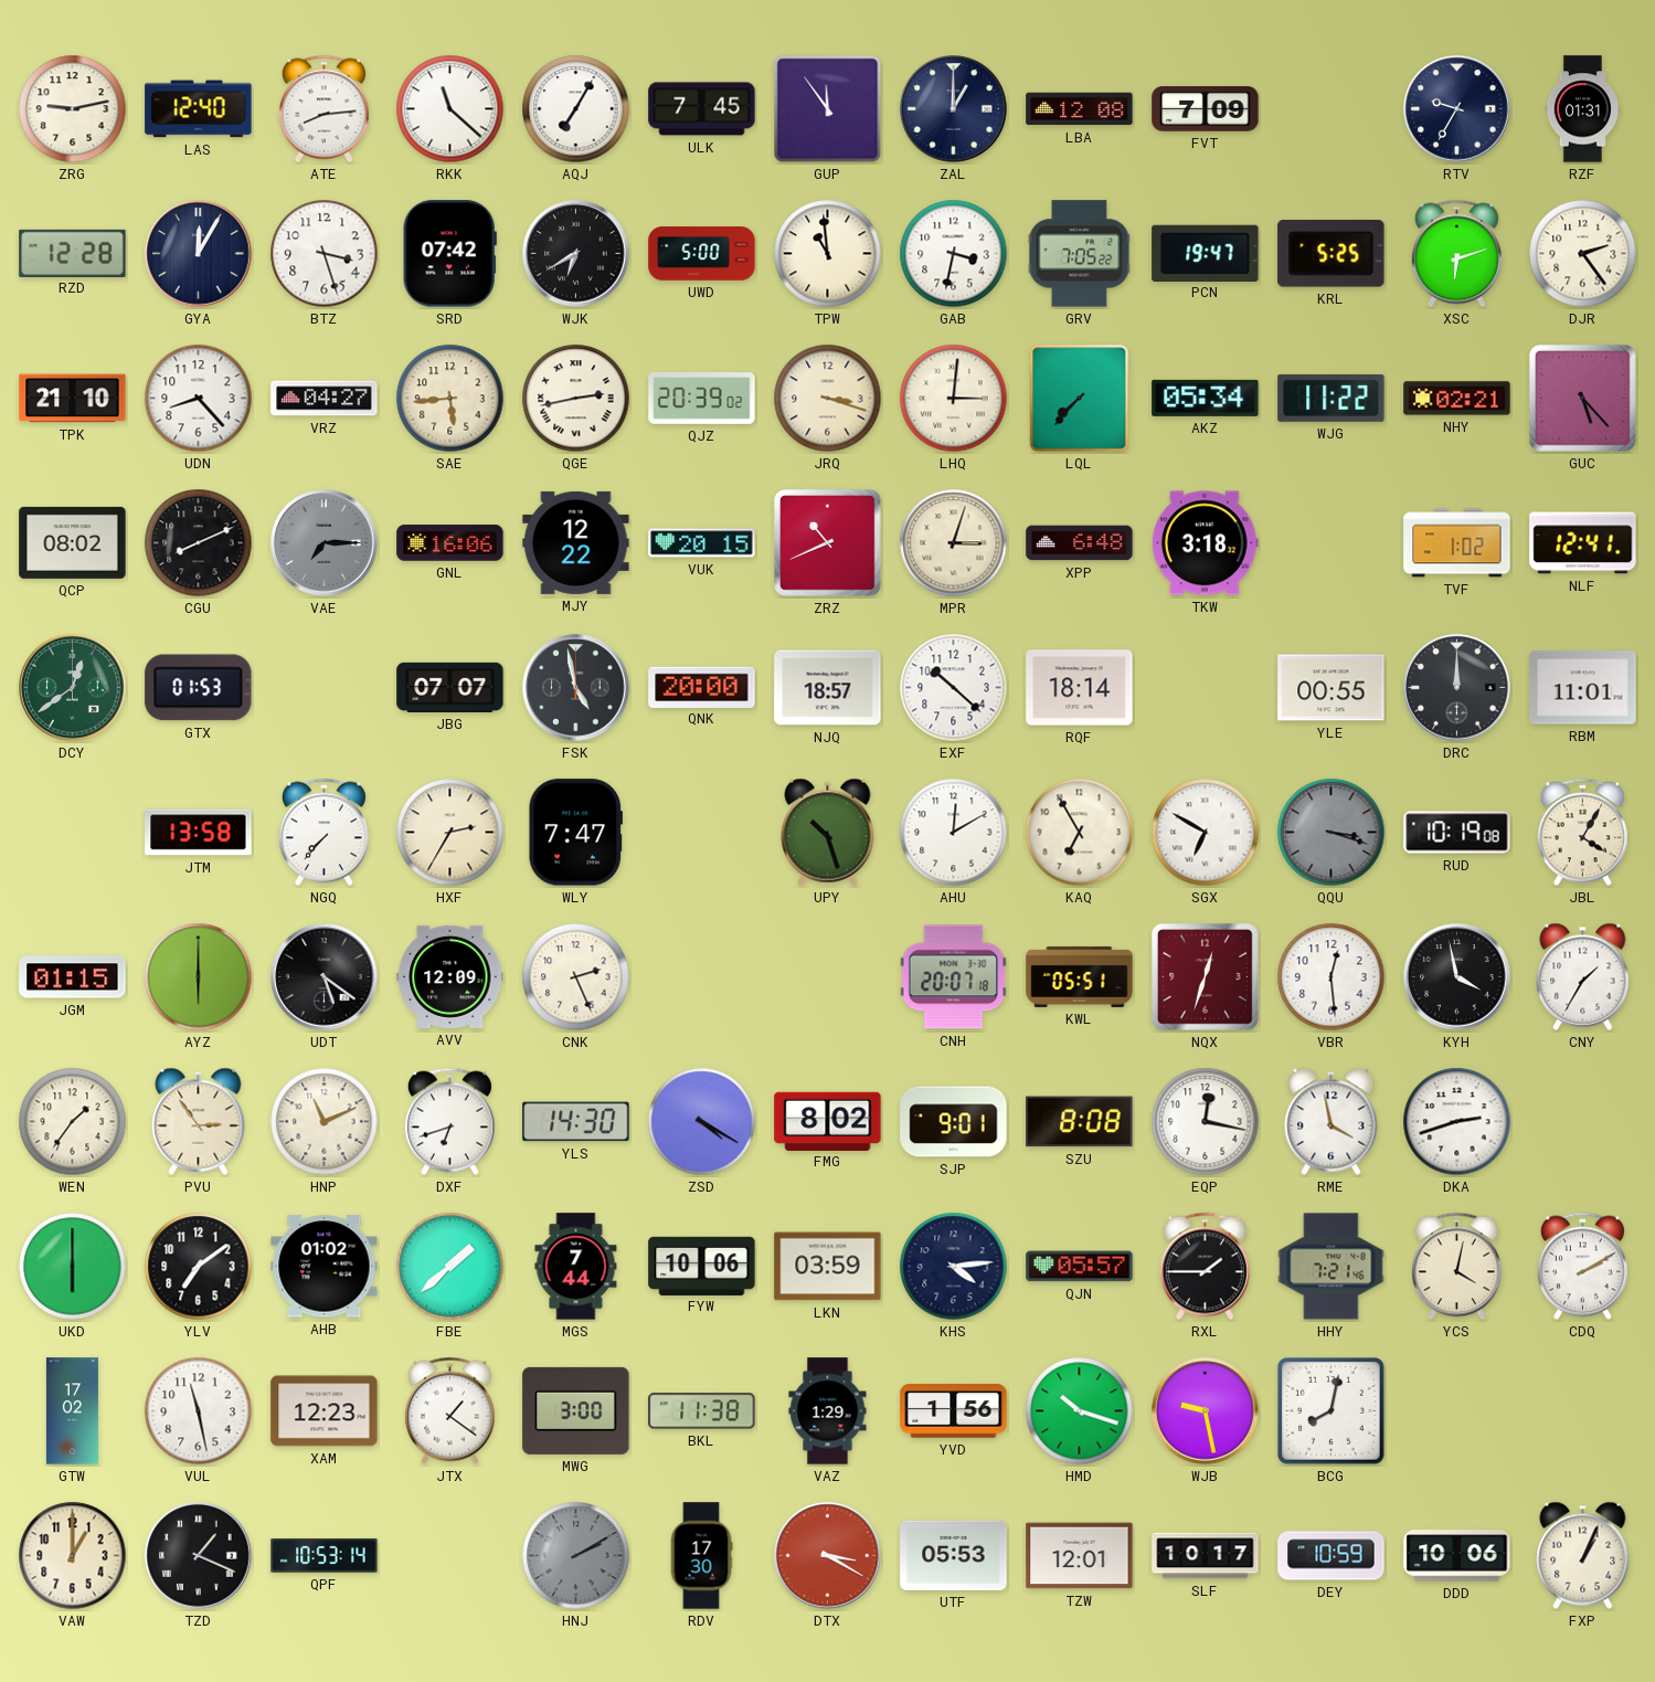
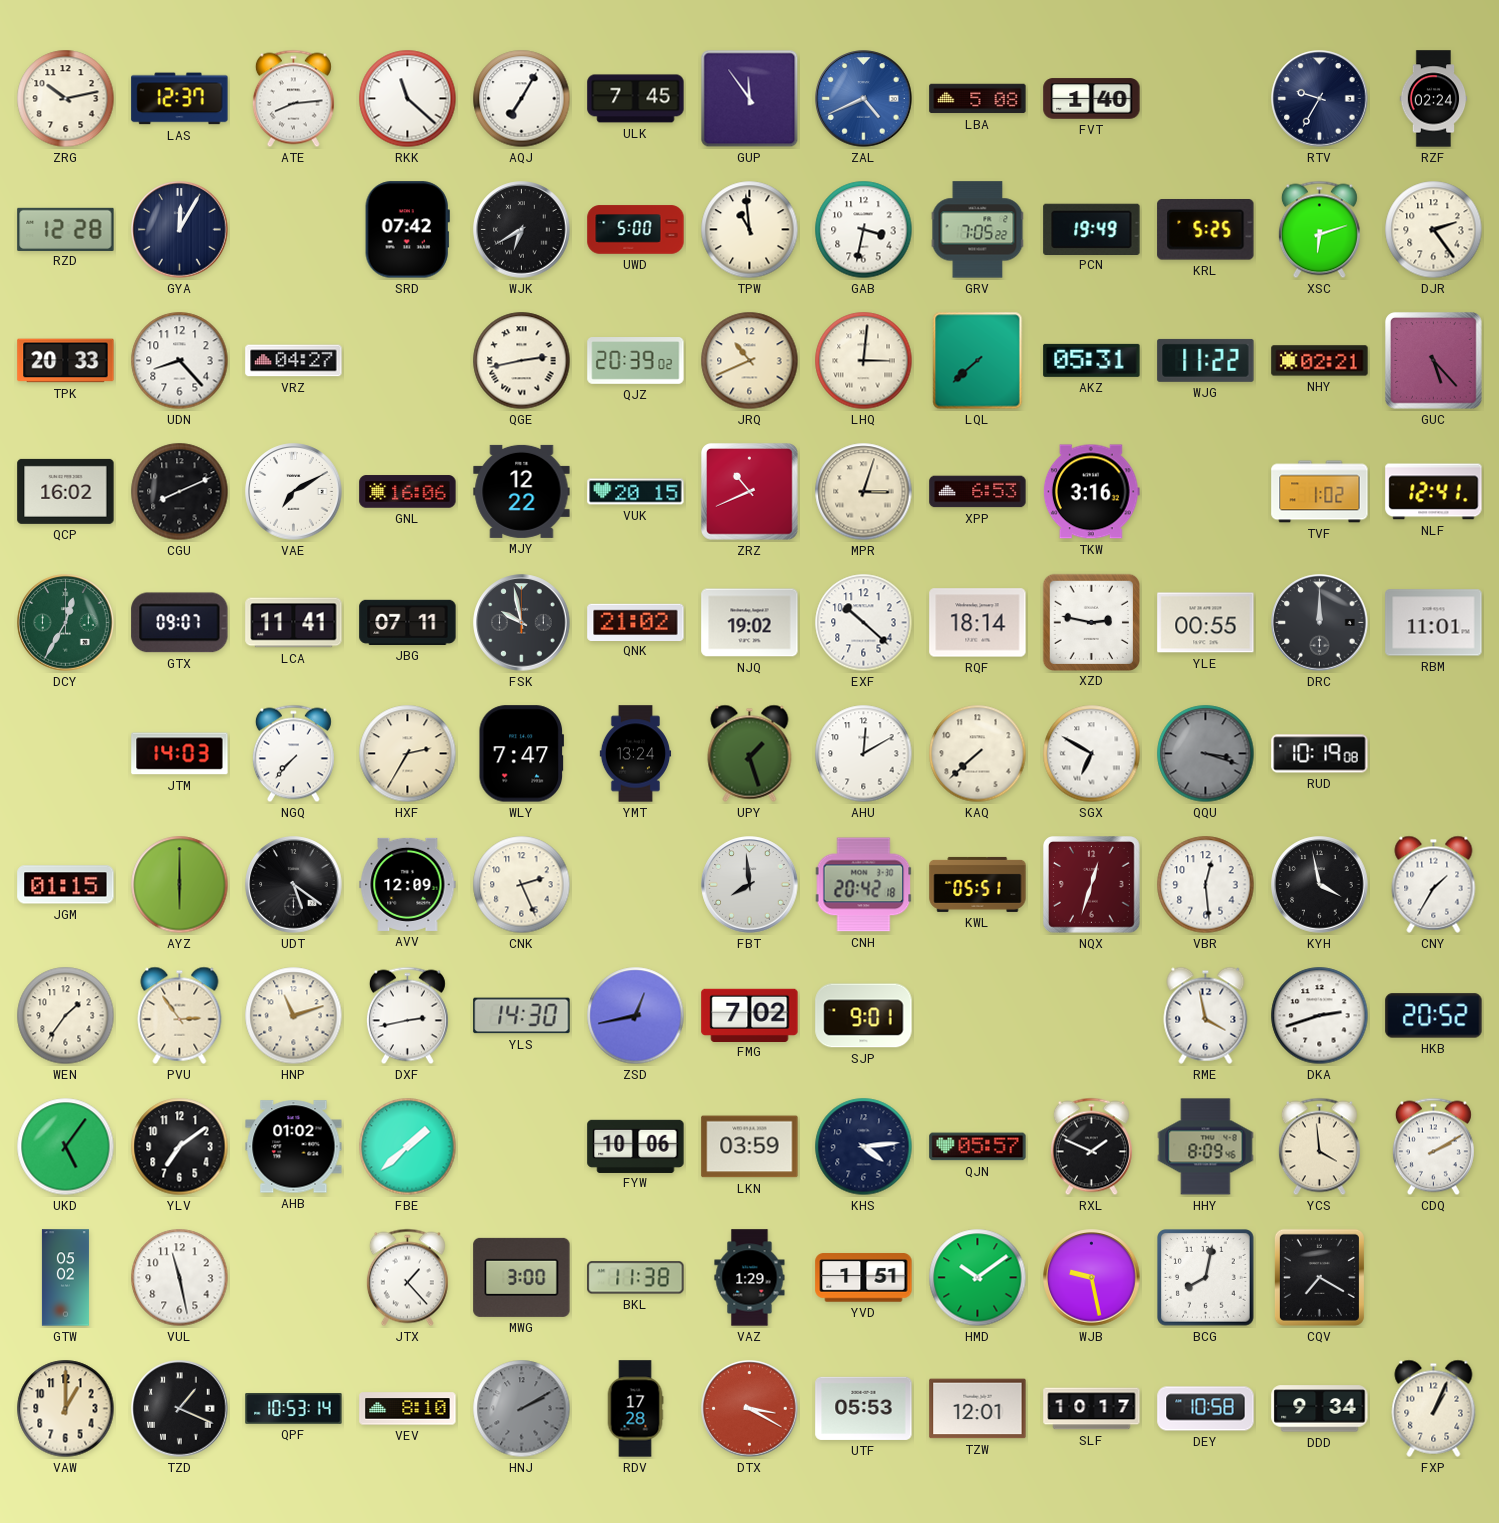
ZRG: 9:13 -> 10:13
LAS: 12:40 -> 12:37
ZAL: 1:00 -> 4:41
ZAL dial: navy -> blue
LBA: 12:08 -> 5:08
FVT: 7:09 -> 1:40
RZF: 01:31 -> 02:24
BTZ: 3:27 -> none
PCN: 19:47 -> 19:49
TPK: 21:10 -> 20:33
SAE: 5:44 -> none
JRQ: 3:18 -> 10:41
LQL: 7:37 -> 7:38
AKZ: 05:34 -> 05:31
QCP: 08:02 -> 16:02
VAE: 7:15 -> 7:10
VAE dial: grey -> white
XPP: 6:48 -> 6:53
TKW: 3:18 -> 3:16
DCY: 12:39 -> 12:35
GTX: 01:53 -> 09:07
LCA: none -> 11:41
JBG: 07:07 -> 07:11
FSK: 4:58 -> 9:58
QNK: 20:00 -> 21:02
NJQ: 18:57 -> 19:02
XZD: none -> 2:47
JTM: 13:58 -> 14:03
YMT: none -> 13:24
UPY: 10:27 -> 1:27
KAQ: 6:55 -> 7:38
JBL: 4:05 -> none
FBT: none -> 7:59
CNH: 20:07 -> 20:42
HNP: 11:11 -> 11:12
DXF: 6:42 -> 2:43
ZSD: 4:20 -> 12:43
FMG: 8:02 -> 7:02
SZU: 8:08 -> none
EQP: 12:17 -> none
HKB: none -> 20:52
UKD: 6:00 -> 5:06
MGS: 7:44 -> none
RXL: 1:45 -> 1:49
HHY: 7:21 -> 8:09
YCS: 4:02 -> 3:59
GTW: 17:02 -> 05:02
XAM: 12:23 -> none
JTX: 1:21 -> 1:23
YVD: 1:56 -> 1:51
HMD: 10:18 -> 10:09
CQV: none -> 7:20
VEV: none -> 8:10
RDV: 17:30 -> 17:28
DEY: 10:59 -> 10:58
DDD: 10:06 -> 9:34
